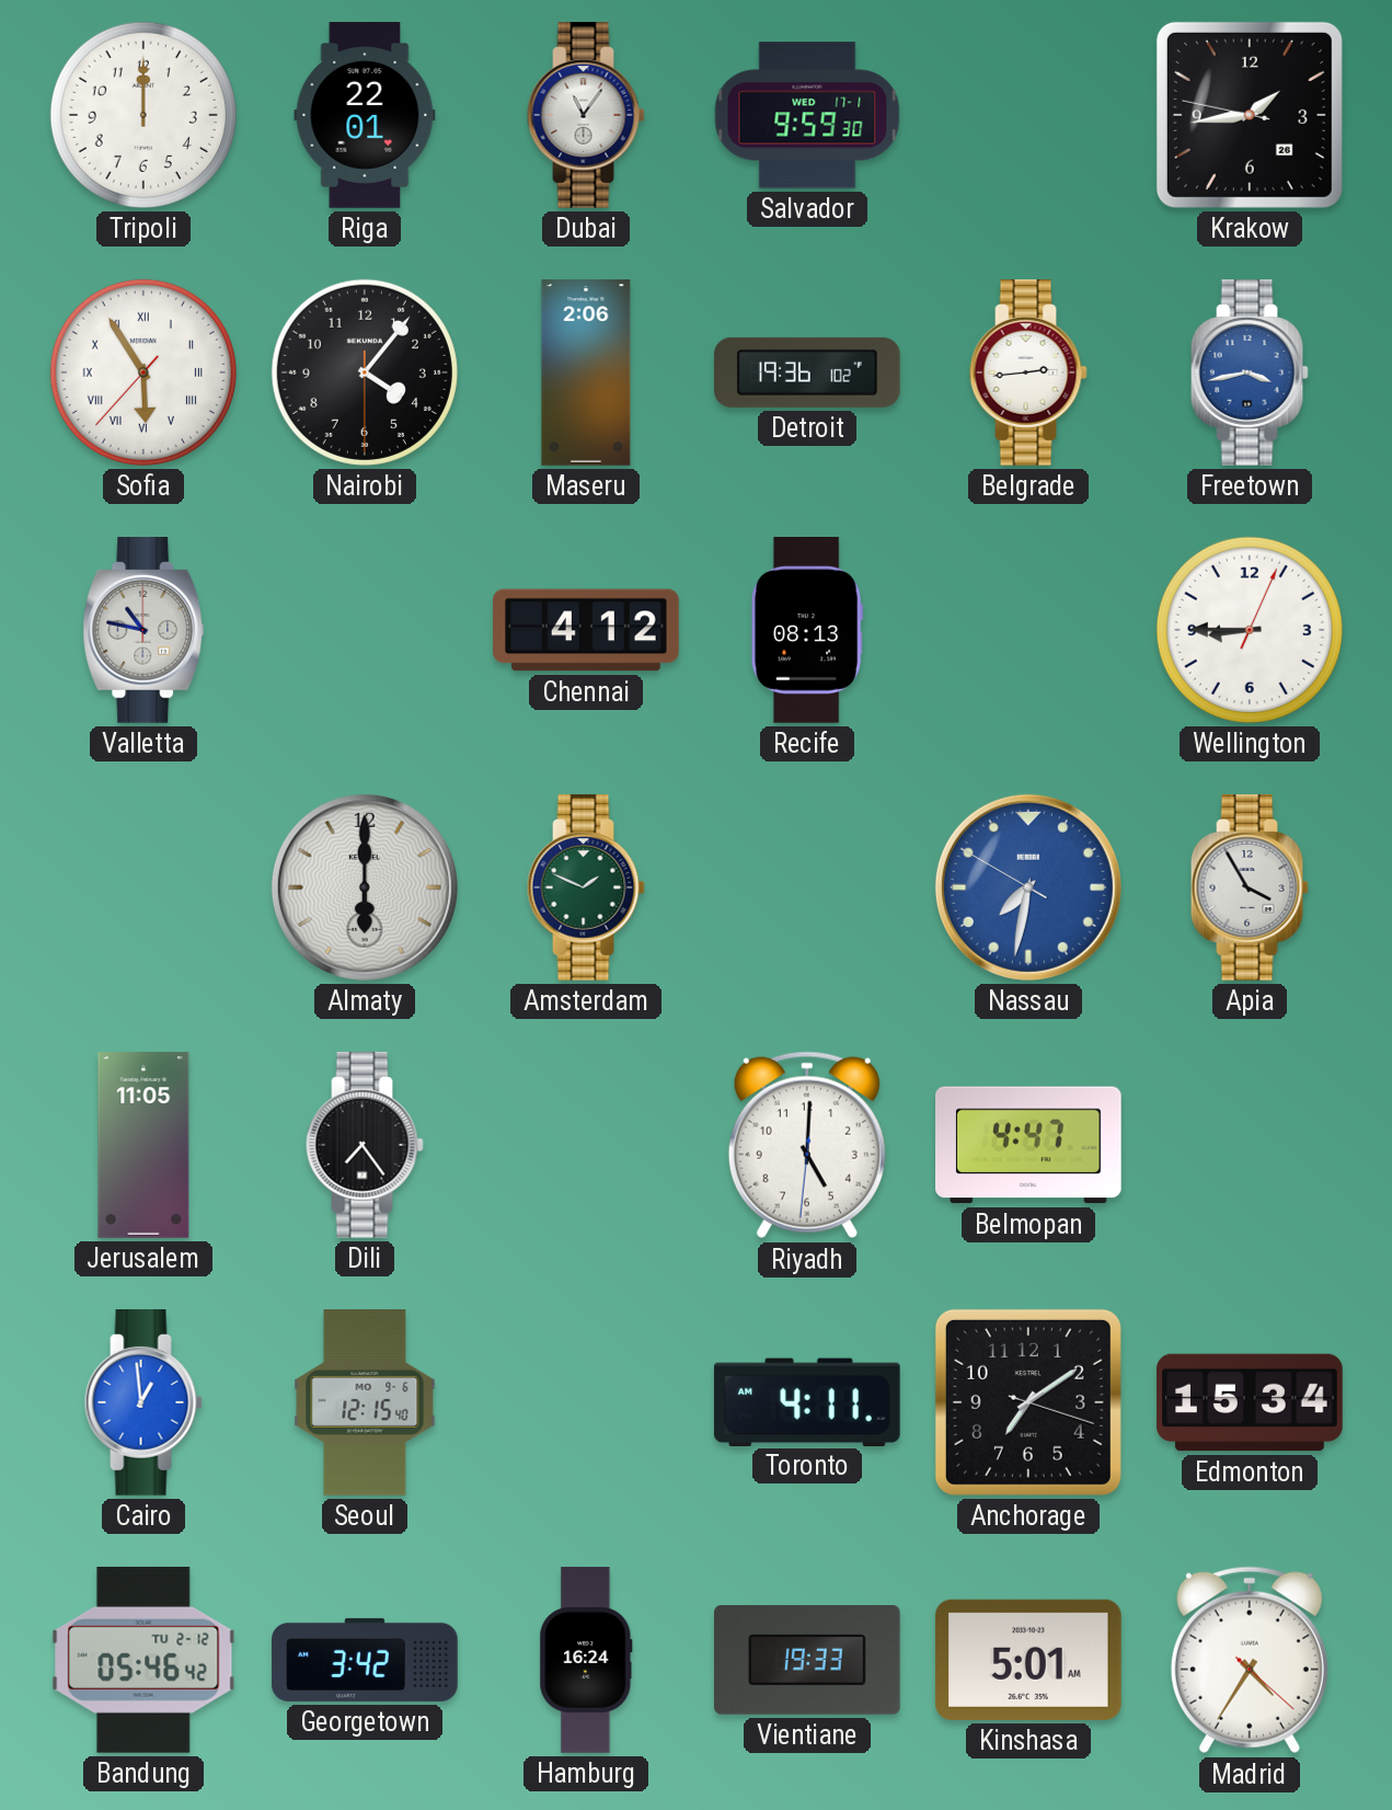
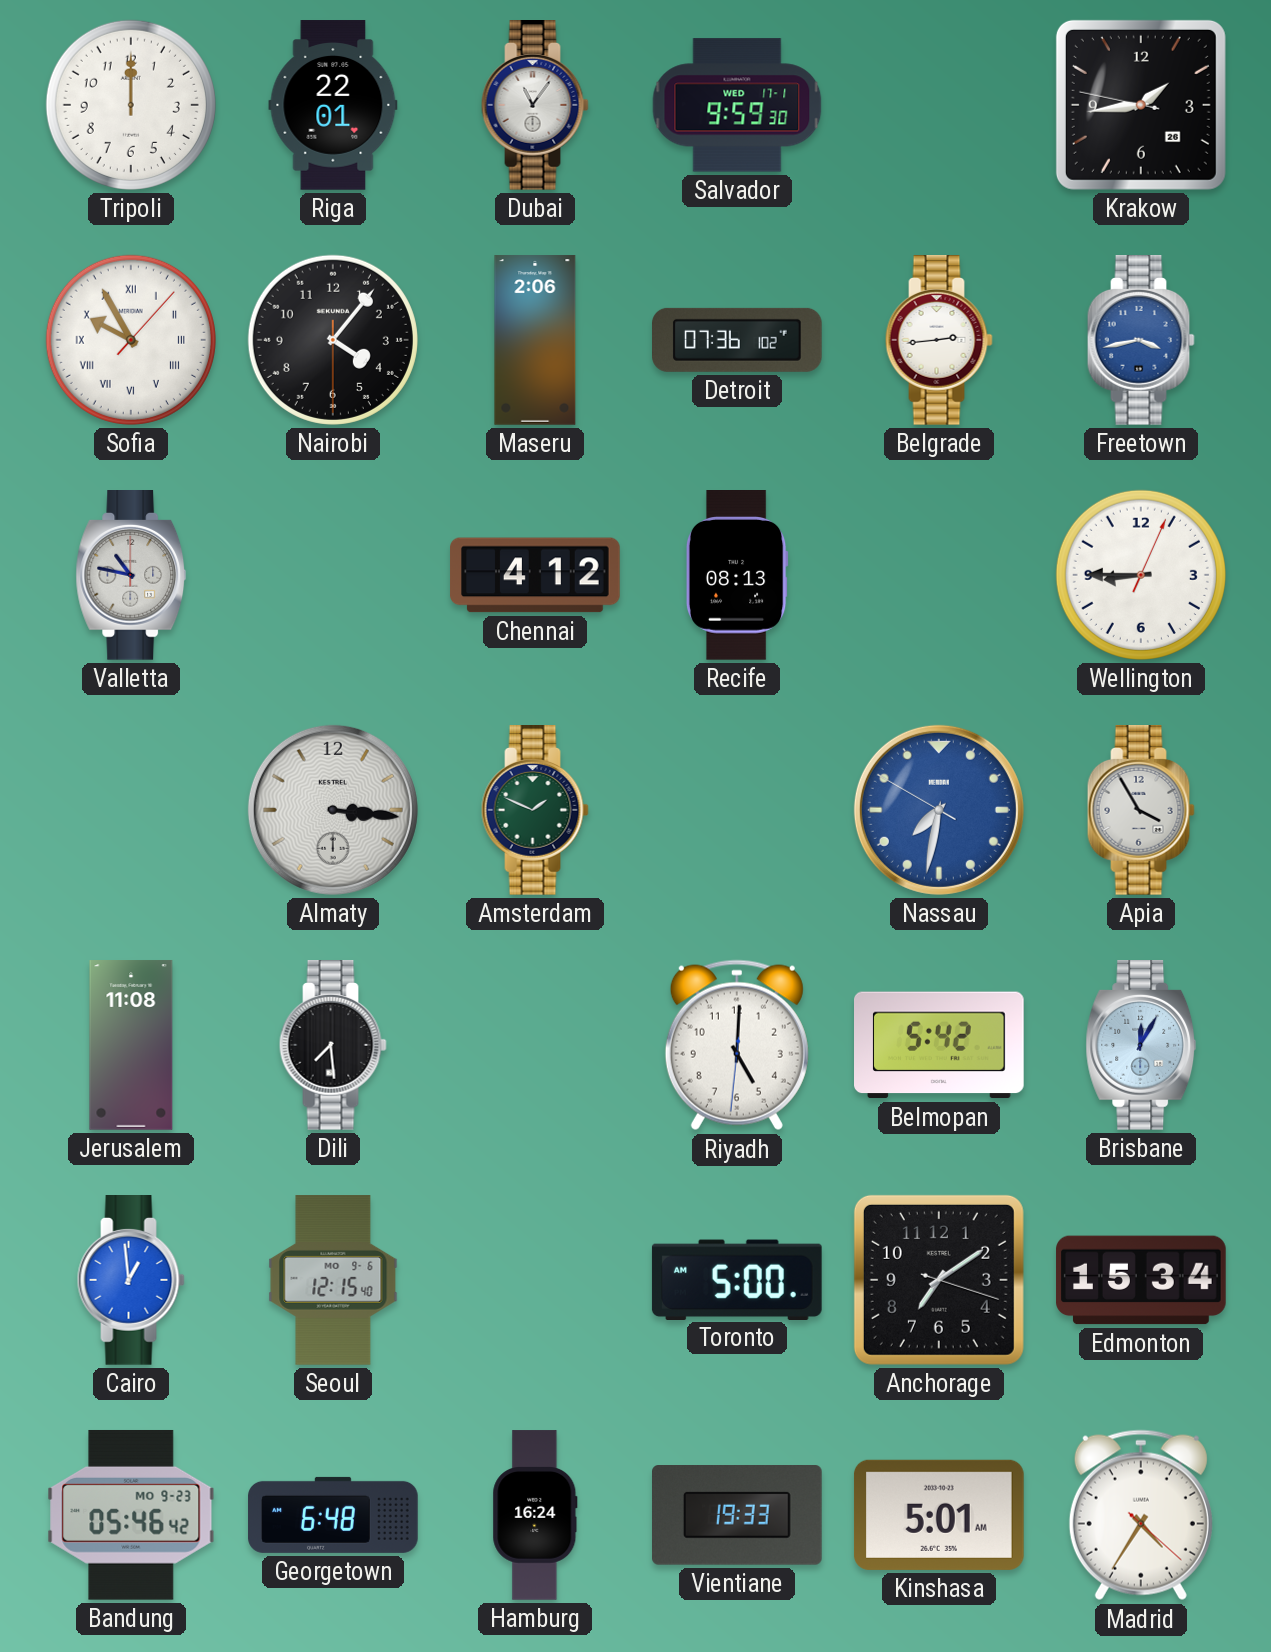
Sofia: 5:54 -> 9:55
Detroit: 19:36 -> 07:36
Almaty: 6:00 -> 3:16
Jerusalem: 11:05 -> 11:08
Dili: 7:24 -> 7:29
Belmopan: 4:47 -> 5:42
Brisbane: none -> 12:05
Toronto: 4:11 -> 5:00
Bandung date: TU 2-12 -> MO 9-23
Georgetown: 3:42 -> 6:48
